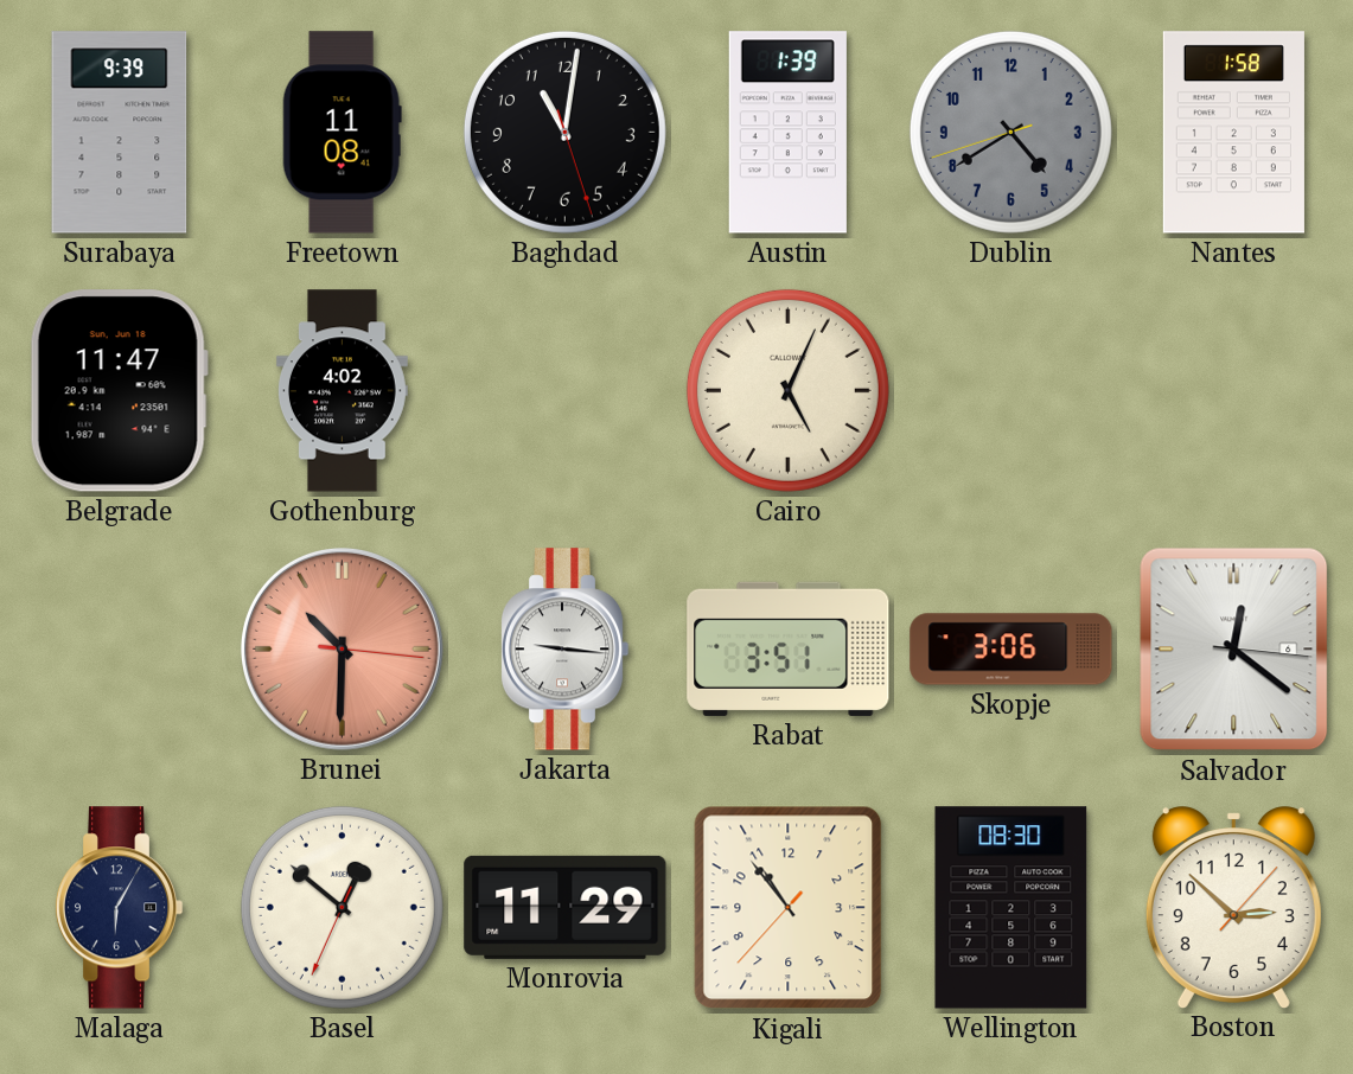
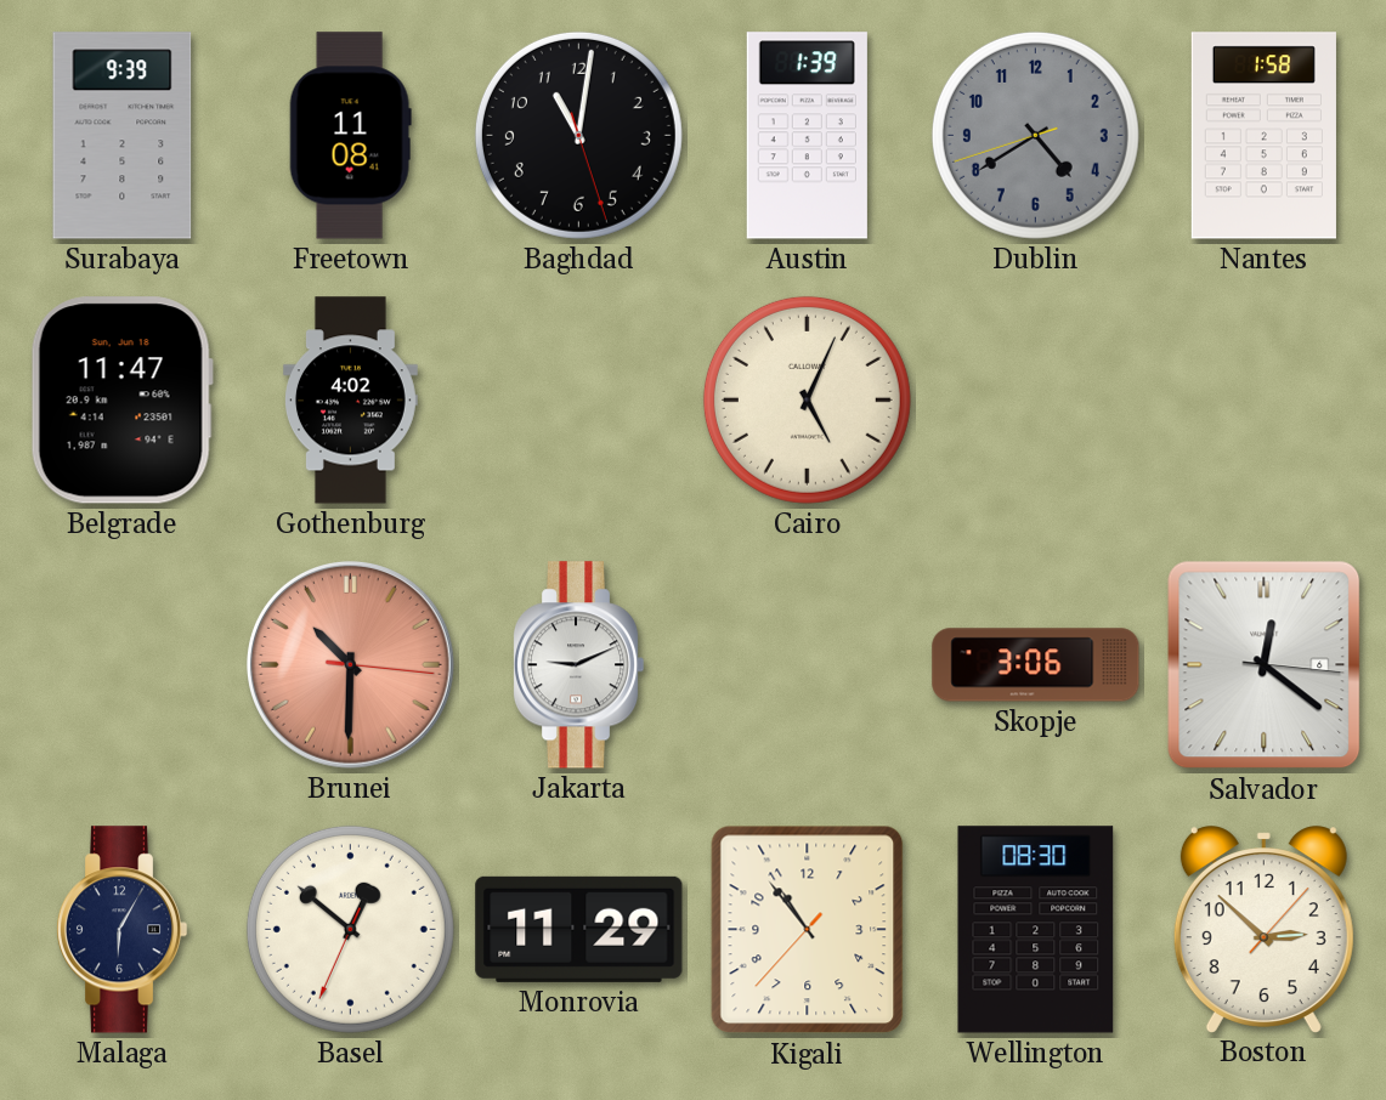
Jakarta: 9:16 -> 9:11
Rabat: 3:51 -> none
